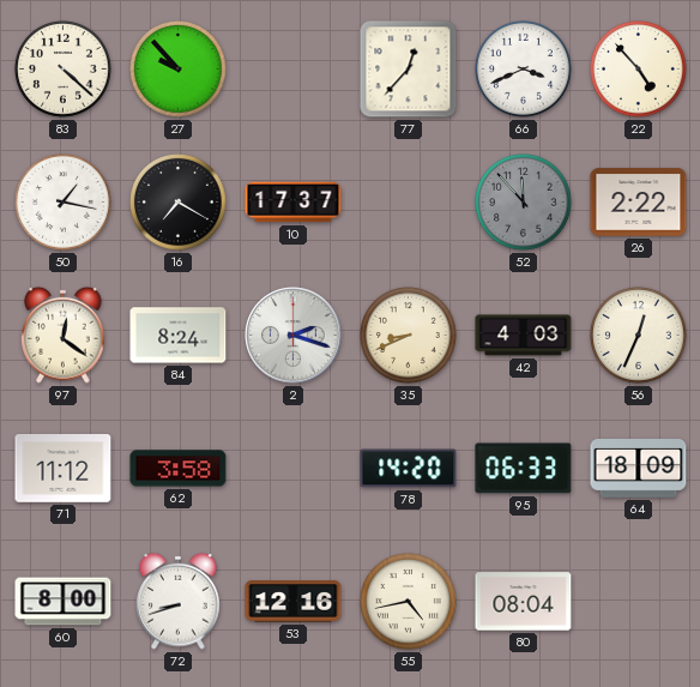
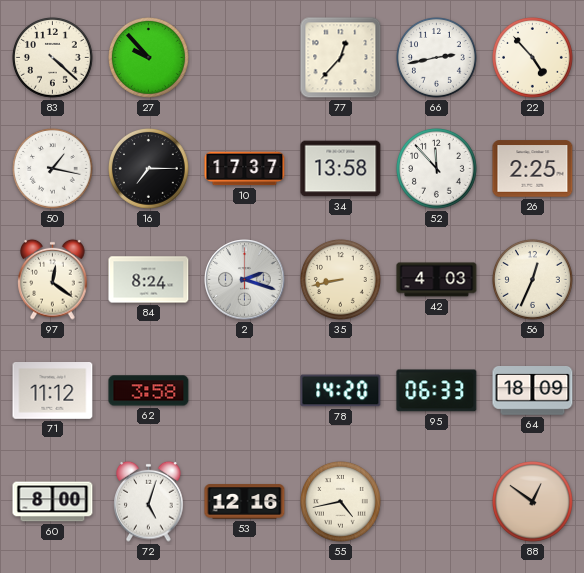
66: 3:41 -> 2:43
16: 7:20 -> 7:15
34: none -> 13:58
52 dial: grey -> white
26: 2:22 -> 2:25
35: 8:41 -> 8:43
72: 8:42 -> 5:03
80: 08:04 -> none
88: none -> 12:51
